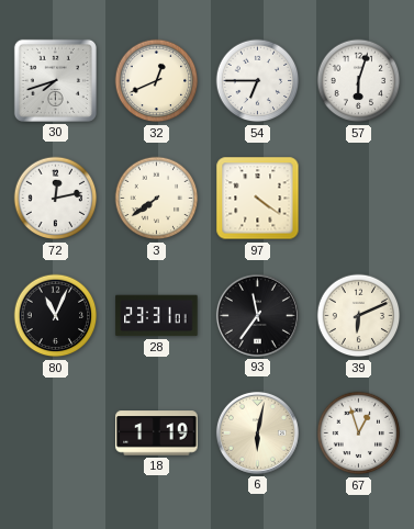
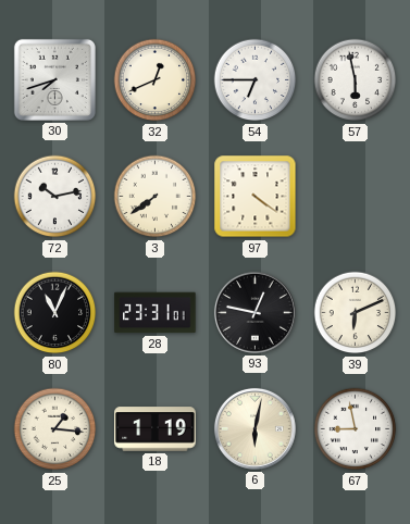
57: 6:03 -> 5:58
72: 12:13 -> 10:13
93: 11:36 -> 12:47
25: none -> 1:16
67: 12:57 -> 8:58
